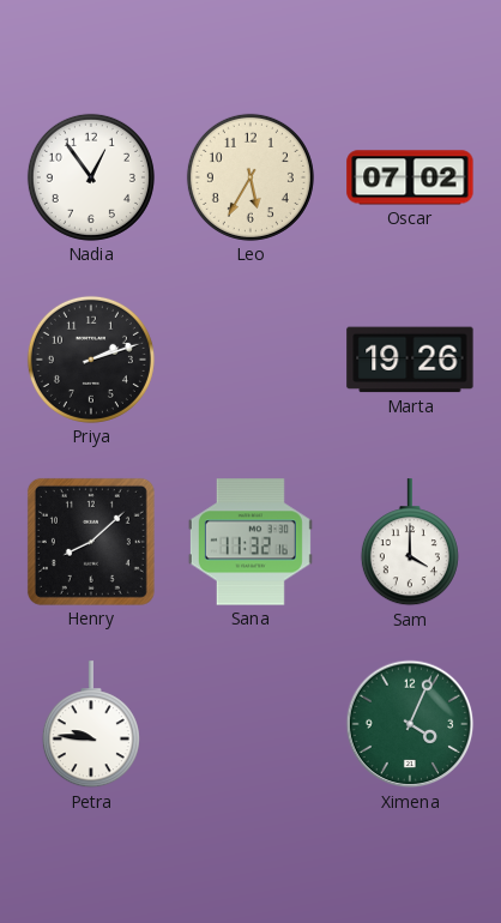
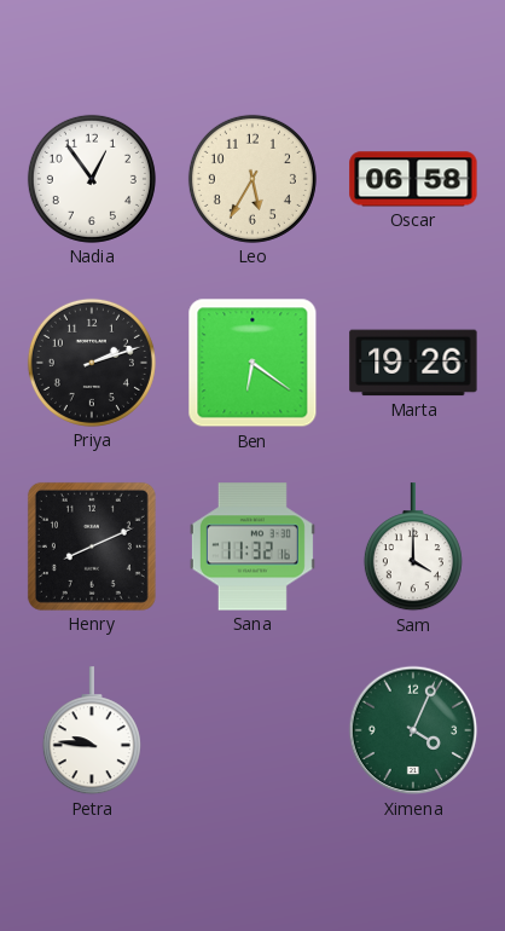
Oscar: 07:02 -> 06:58
Ben: none -> 6:21
Henry: 8:08 -> 8:11
